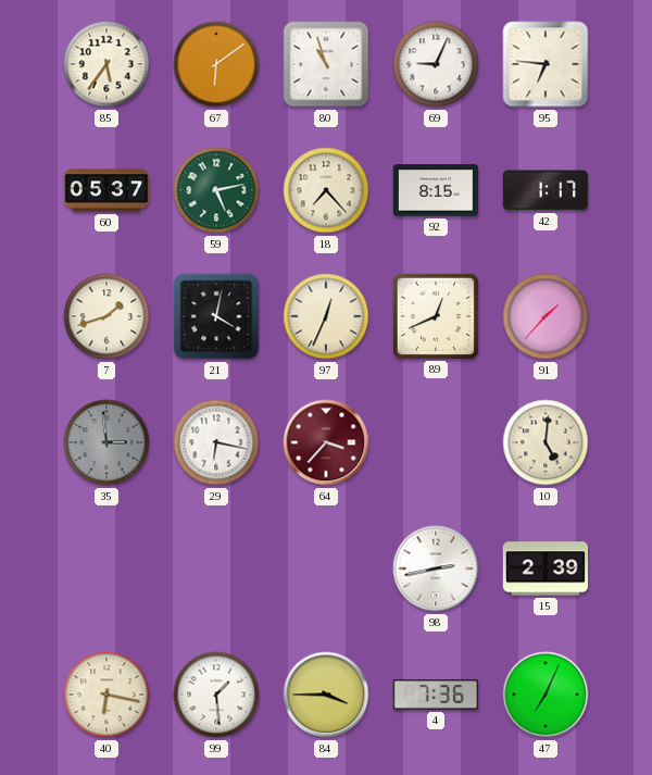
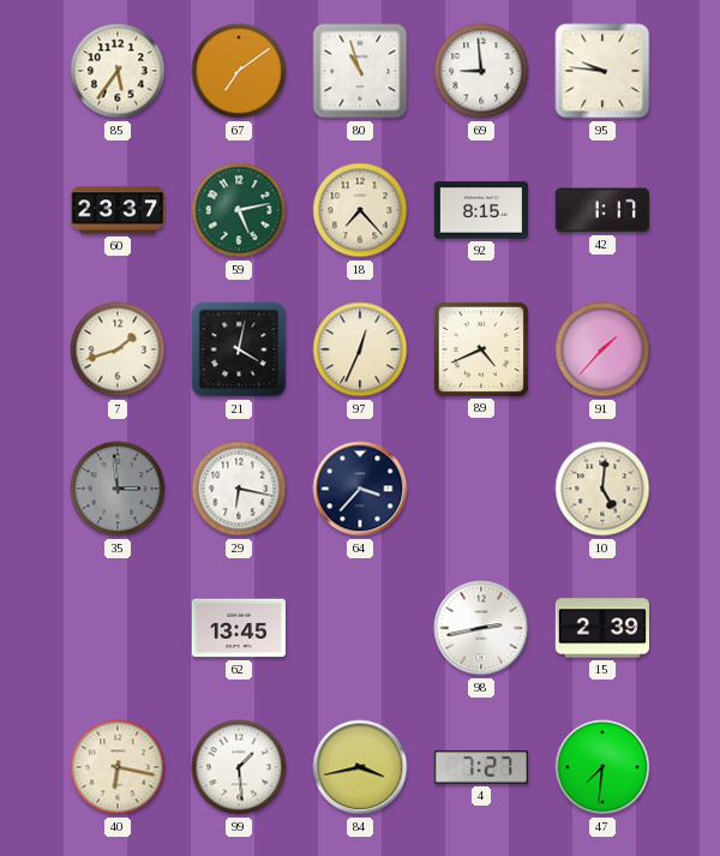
67: 6:09 -> 7:09
69: 9:04 -> 8:59
95: 6:46 -> 9:46
60: 05:37 -> 23:37
89: 12:41 -> 4:41
64 dial: burgundy -> navy
62: none -> 13:45
84: 3:45 -> 3:43
4: 7:36 -> 7:27
47: 7:04 -> 7:31
